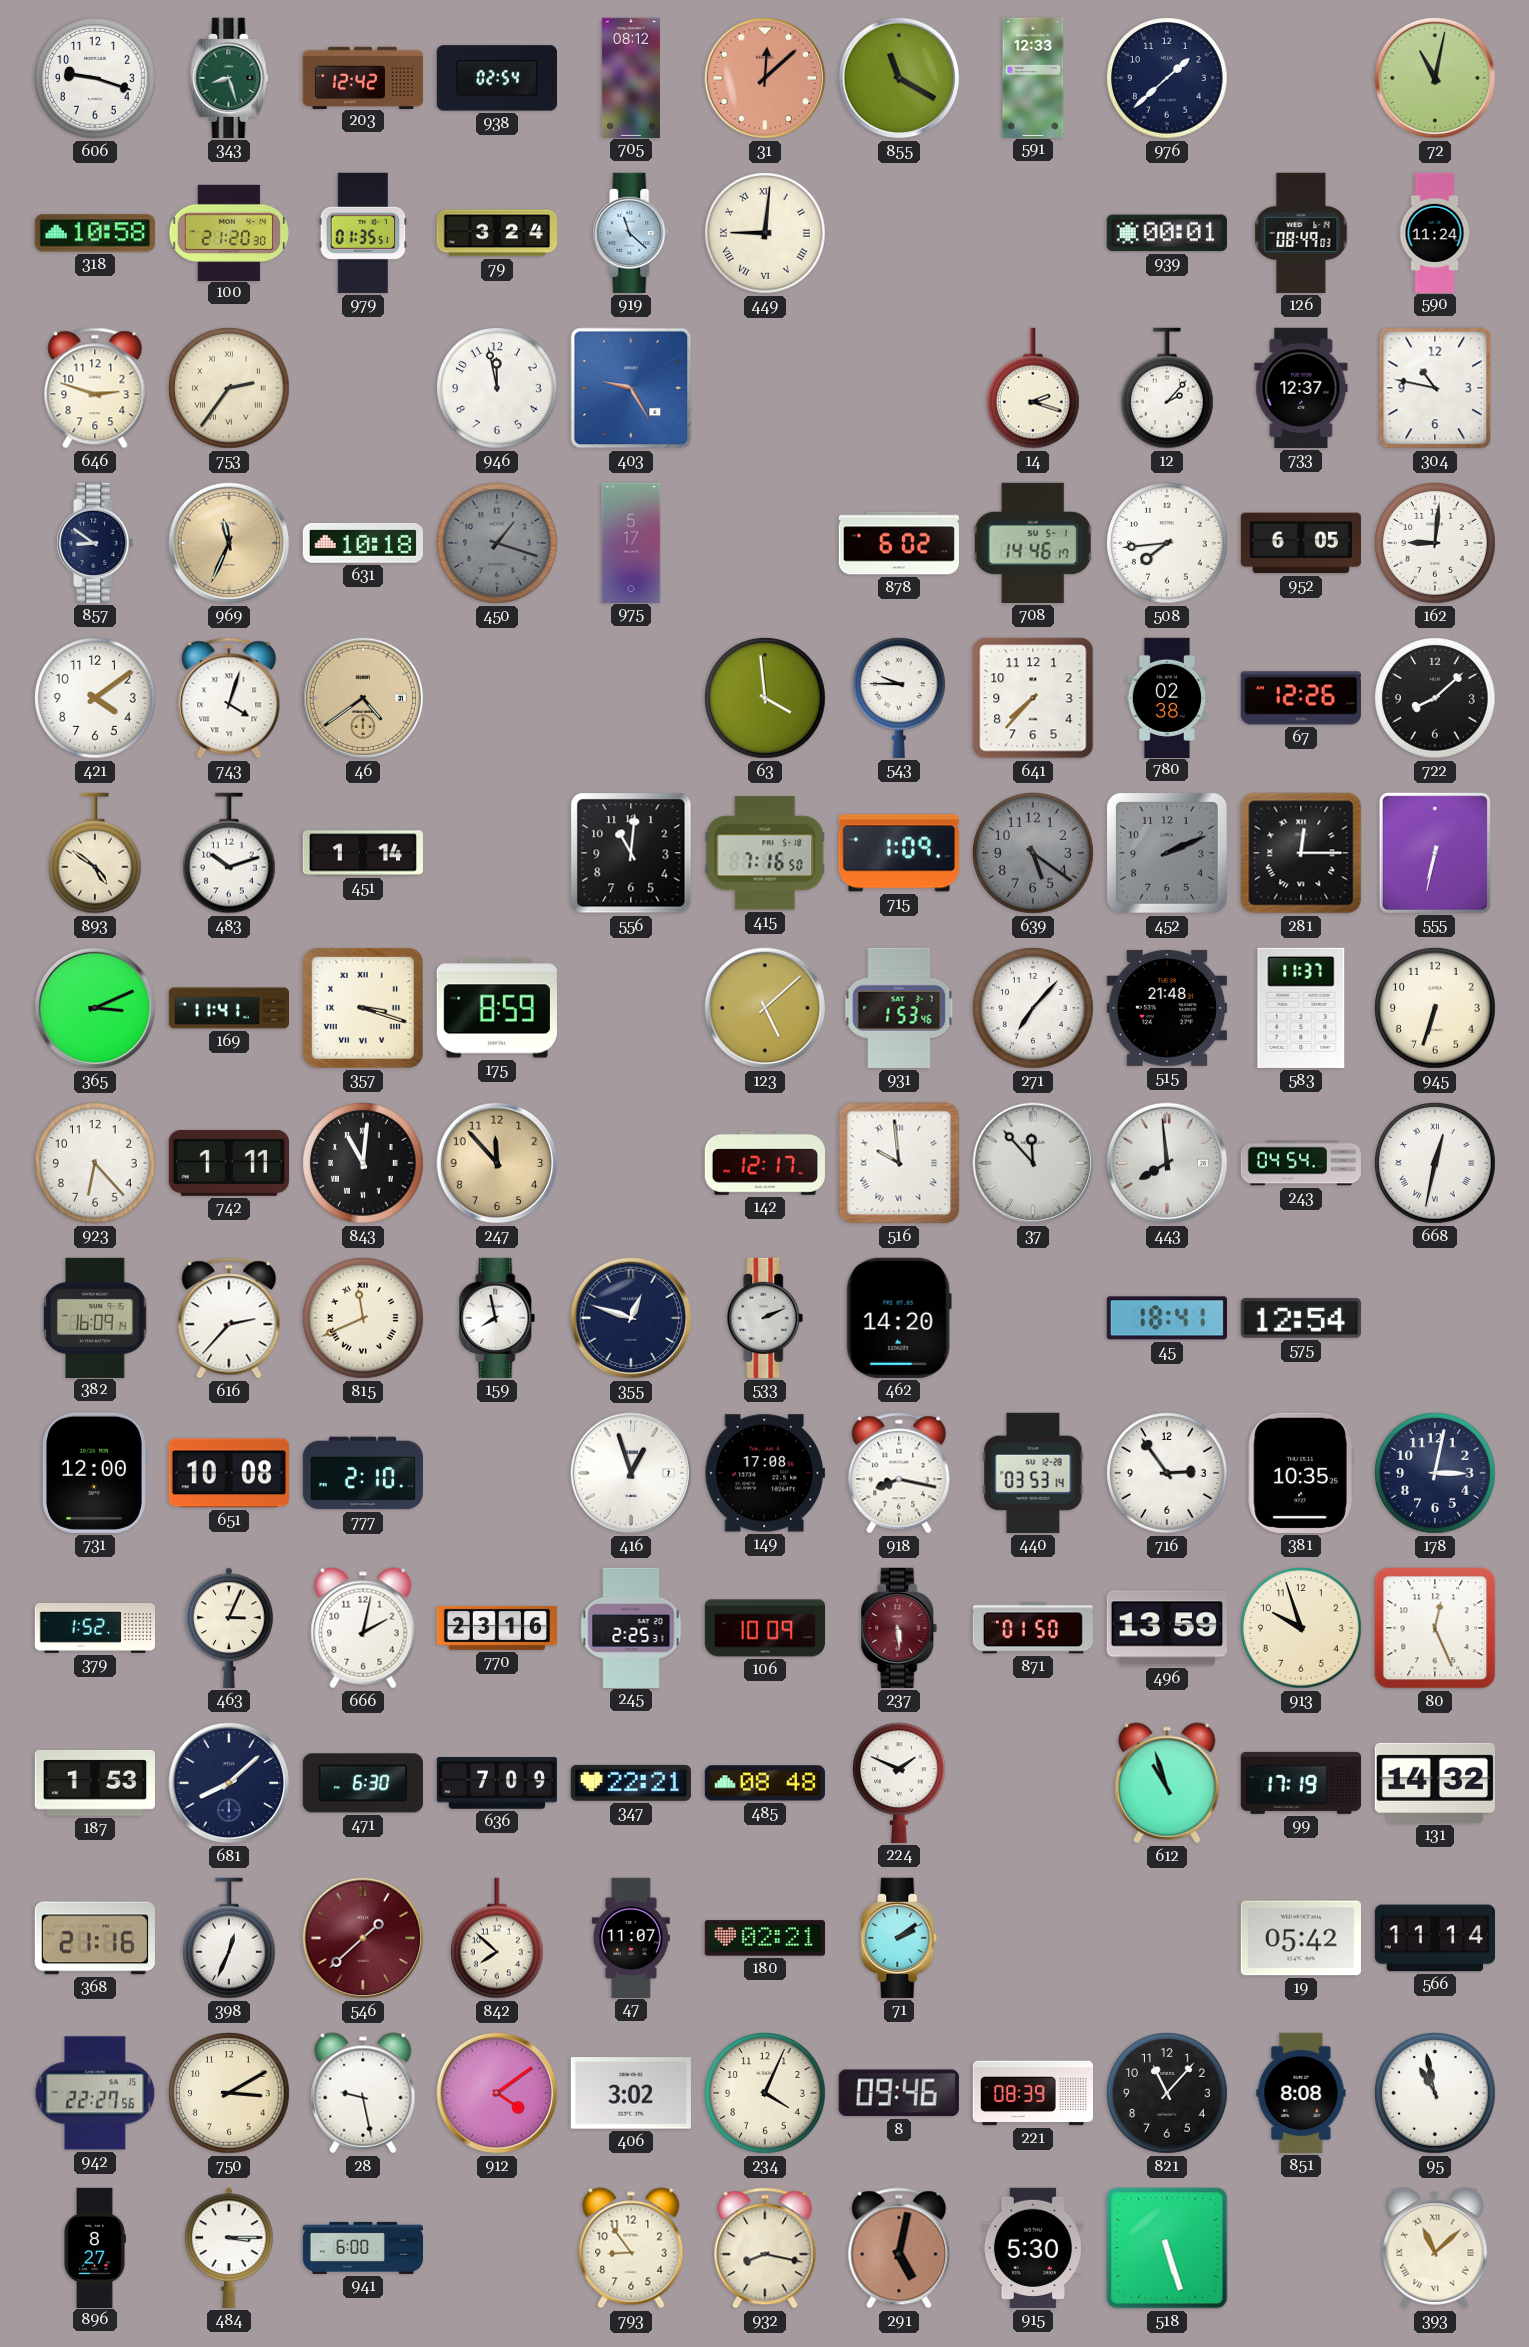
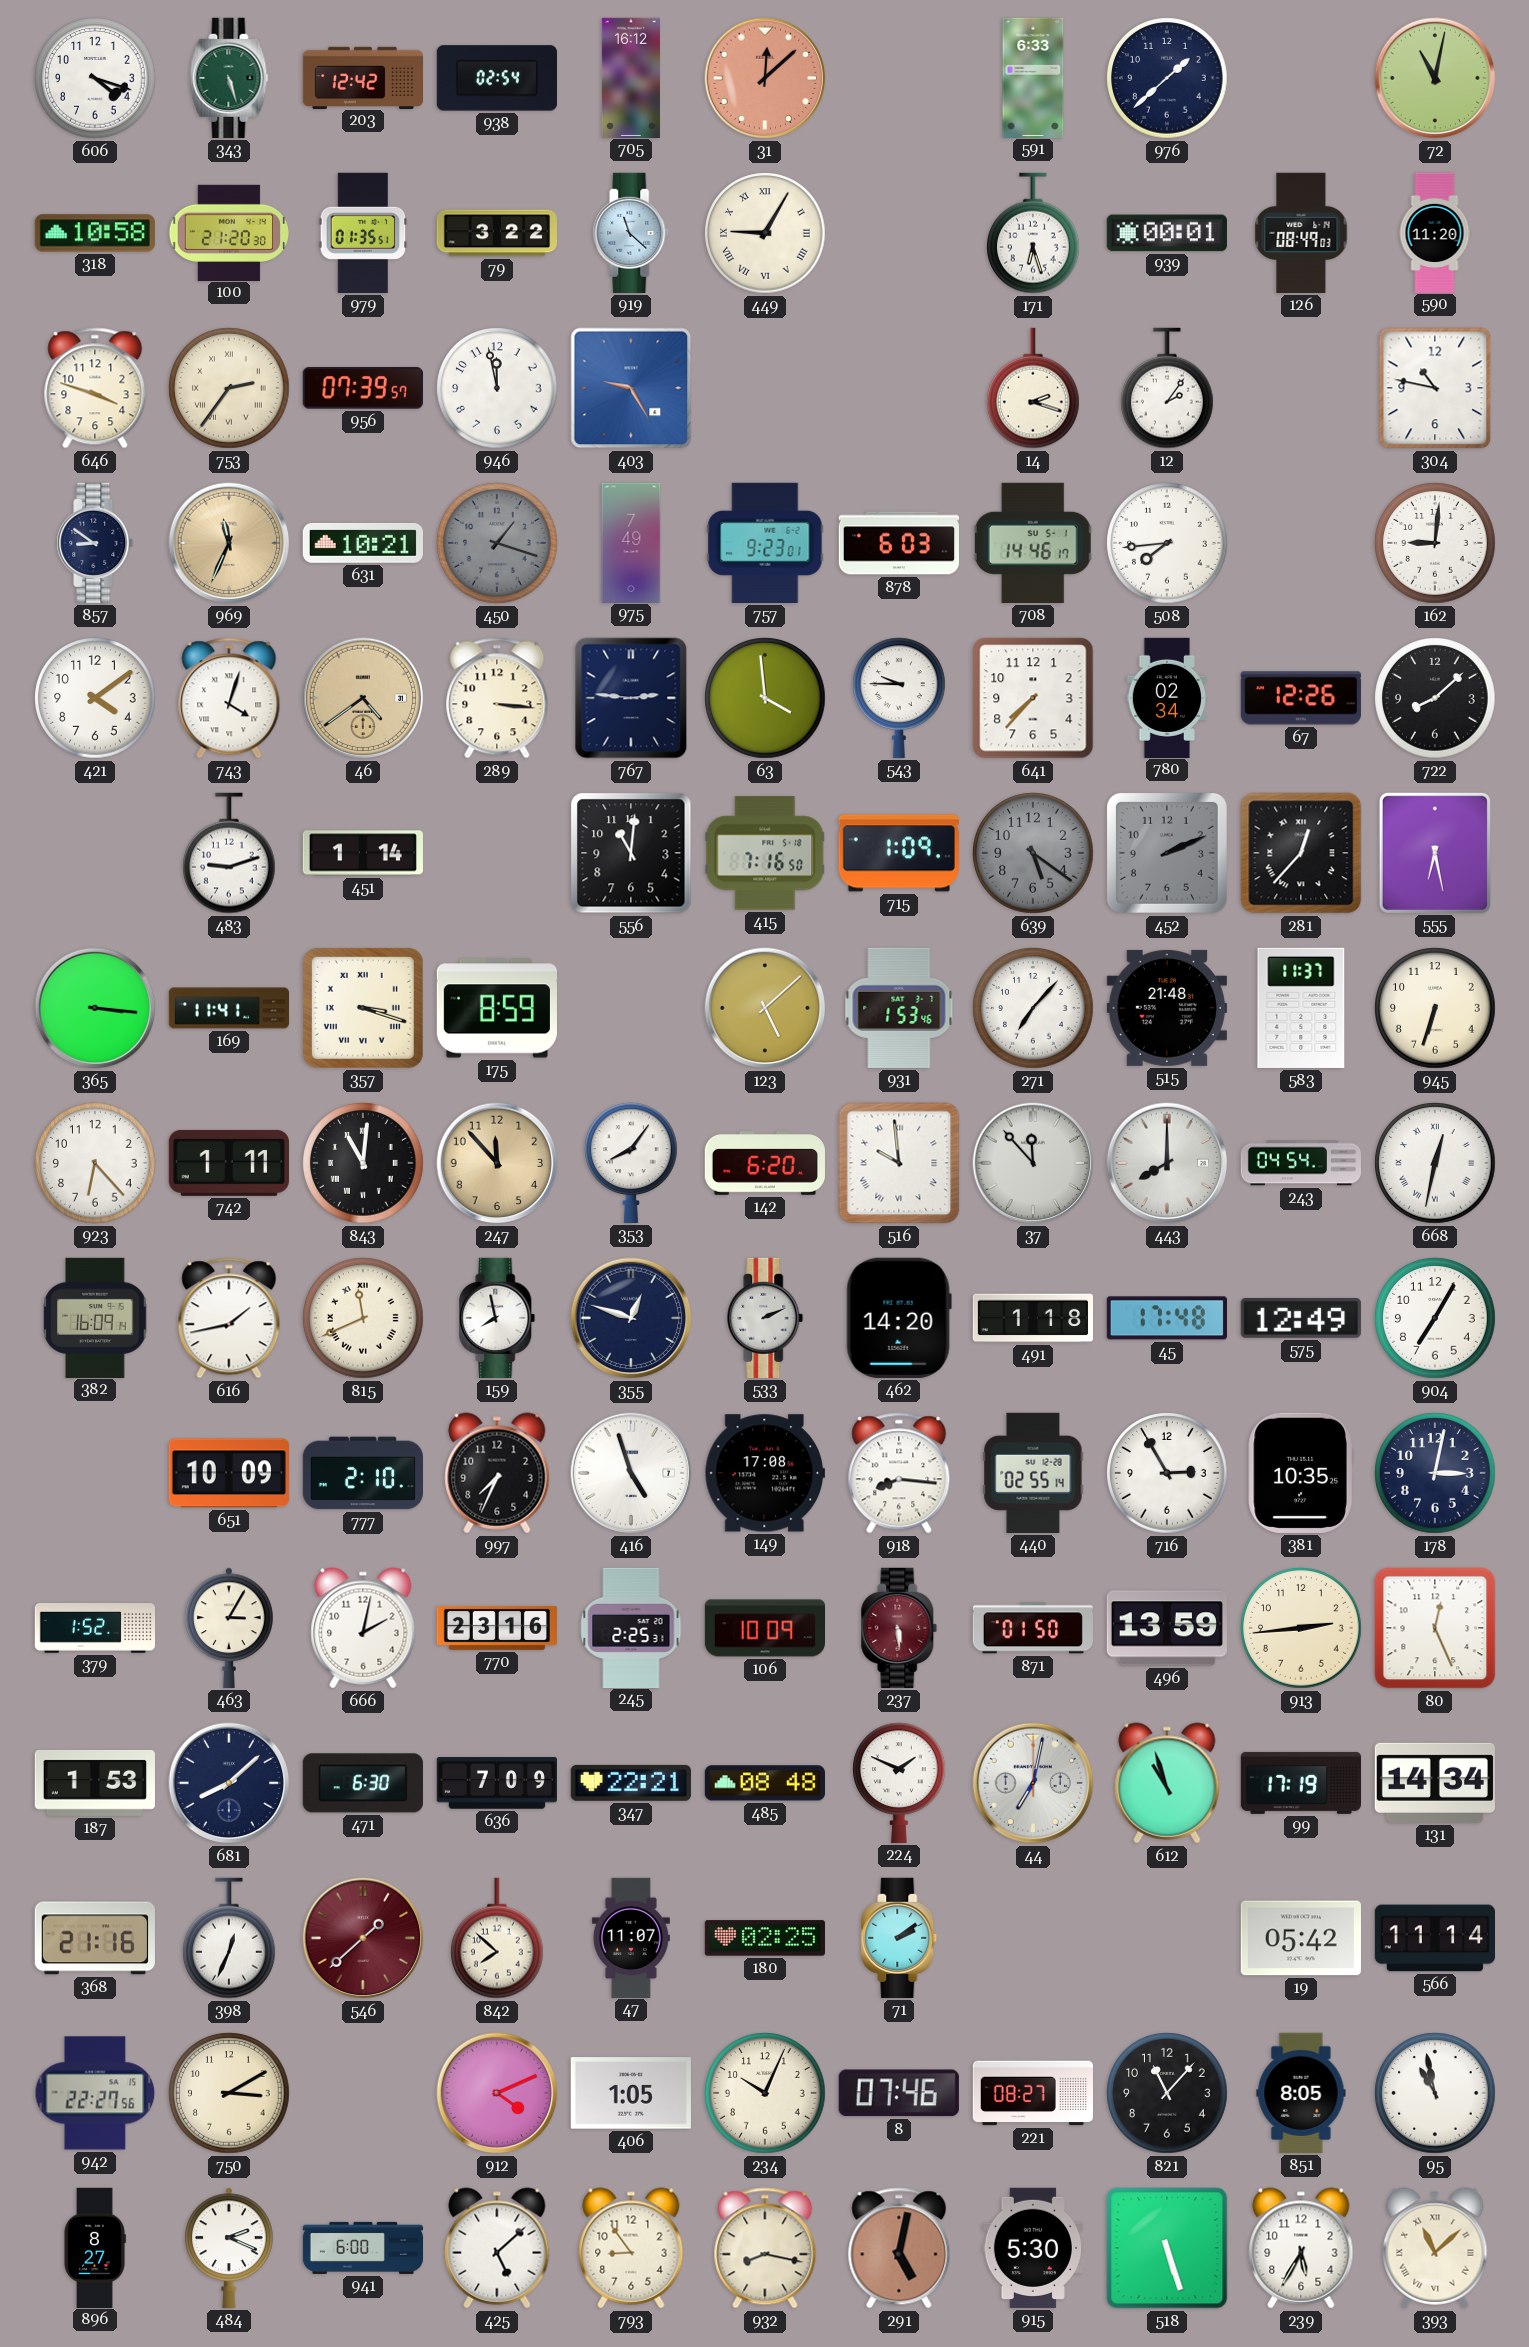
606: 9:18 -> 4:18
343: 8:27 -> 5:27
705: 08:12 -> 16:12
855: 11:20 -> none
591: 12:33 -> 6:33
79: 3:24 -> 3:22
449: 9:01 -> 9:05
171: none -> 6:27
590: 11:24 -> 11:20
646: 2:48 -> 3:48
956: none -> 07:39
12: 2:07 -> 2:06
733: 12:37 -> none
631: 10:18 -> 10:21
975: 5:17 -> 7:49
757: none -> 9:23
878: 6:02 -> 6:03
952: 6:05 -> none
289: none -> 3:16
767: none -> 2:46
780: 02:38 -> 02:34
893: 4:51 -> none
483: 10:12 -> 9:12
281: 12:15 -> 12:37
555: 6:32 -> 6:28
365: 3:11 -> 3:16
353: none -> 8:06
142: 12:17 -> 6:20
443: 7:59 -> 8:00
616: 2:37 -> 1:43
491: none -> 1:18
45: 18:41 -> 17:48
575: 12:54 -> 12:49
904: none -> 7:05
731: 12:00 -> none
651: 10:08 -> 10:09
997: none -> 7:34
416: 12:57 -> 4:57
918: 8:17 -> 8:16
440: 03:53 -> 02:55
716: 2:54 -> 2:55
463: 3:04 -> 3:05
913: 9:57 -> 2:44
44: none -> 7:02
131: 14:32 -> 14:34
180: 02:21 -> 02:25
28: 9:28 -> none
912: 4:09 -> 4:11
406: 3:02 -> 1:05
234: 4:04 -> 10:04
8: 09:46 -> 07:46
221: 08:39 -> 08:27
851: 8:08 -> 8:05
484: 3:15 -> 2:19
425: none -> 5:08
239: none -> 5:35
